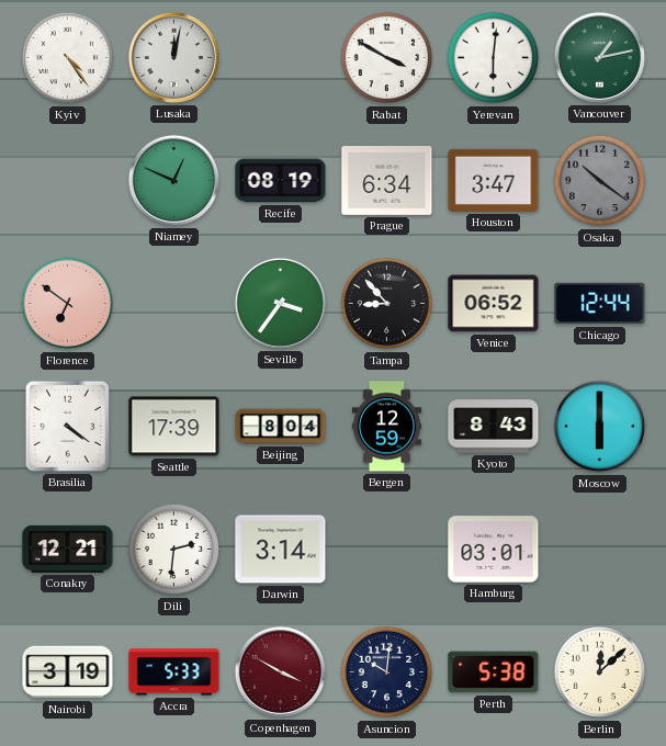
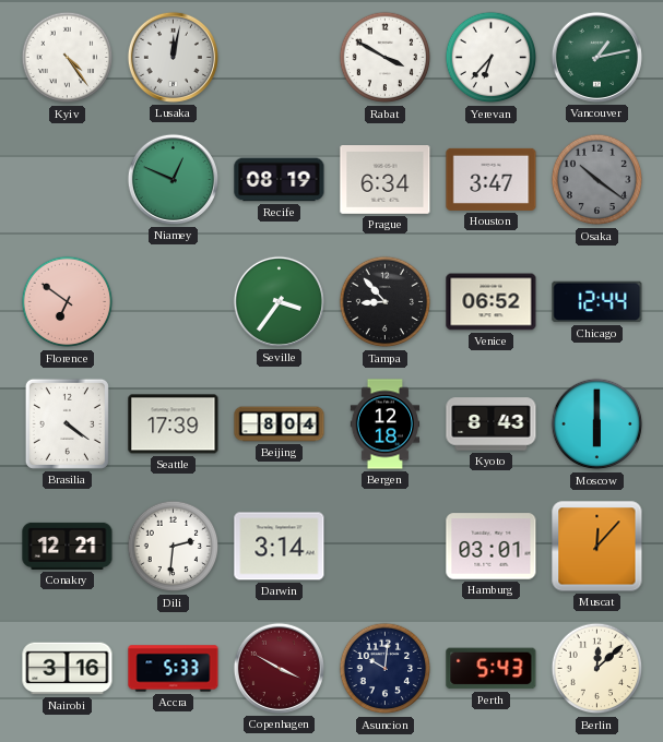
Yerevan: 6:01 -> 6:37
Bergen: 12:59 -> 12:18
Muscat: none -> 12:07
Nairobi: 3:19 -> 3:16
Perth: 5:38 -> 5:43
